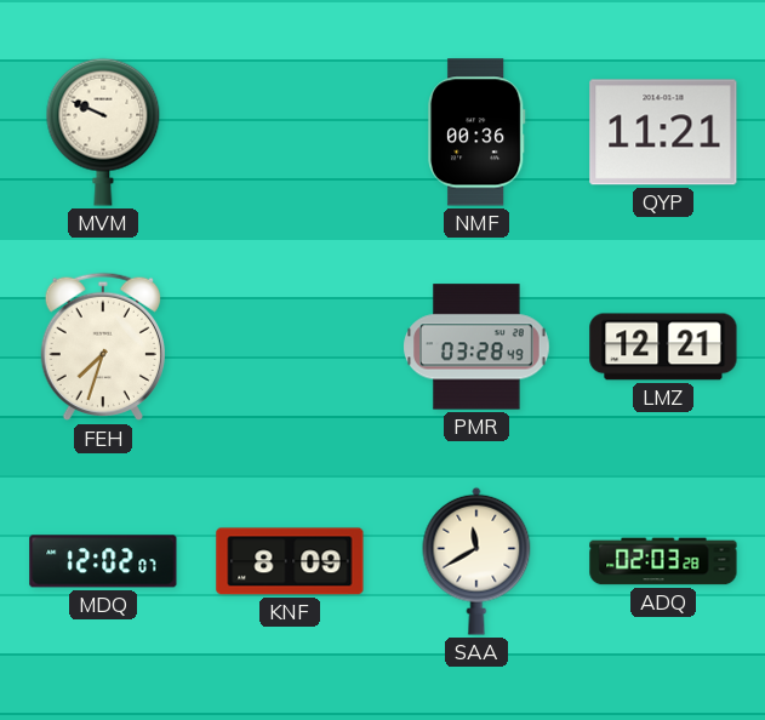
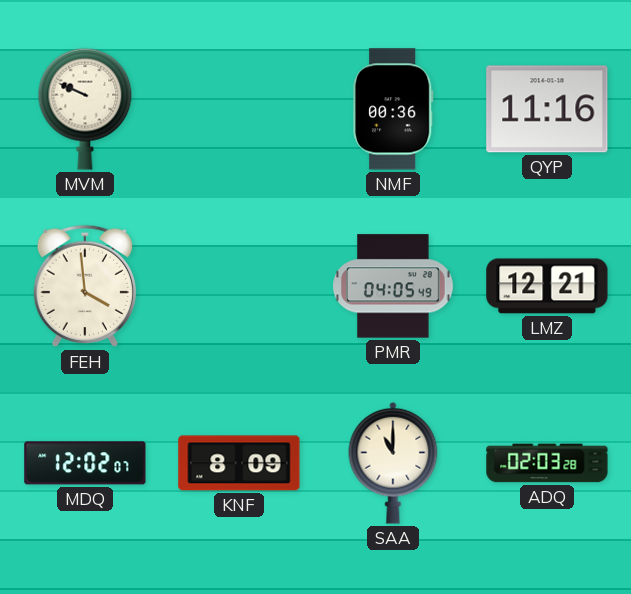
QYP: 11:21 -> 11:16
FEH: 7:33 -> 3:59
PMR: 03:28 -> 04:05
SAA: 11:40 -> 11:00
